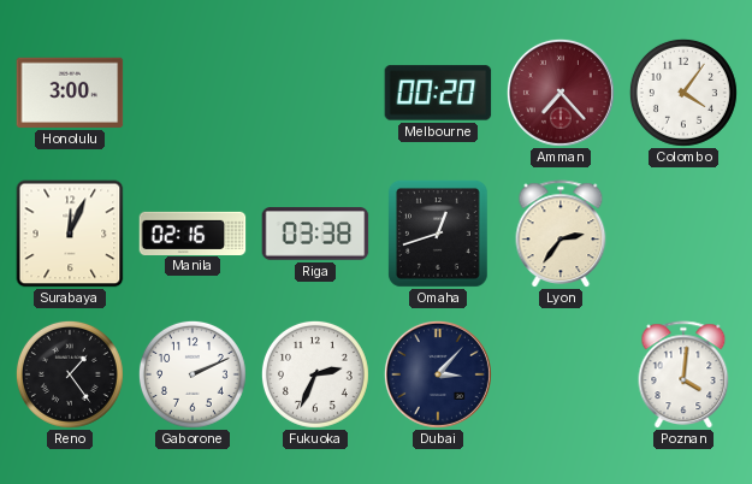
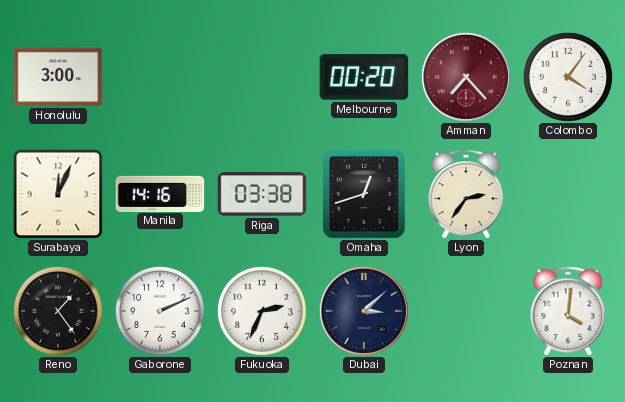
Manila: 02:16 -> 14:16
Dubai: 3:07 -> 3:08
